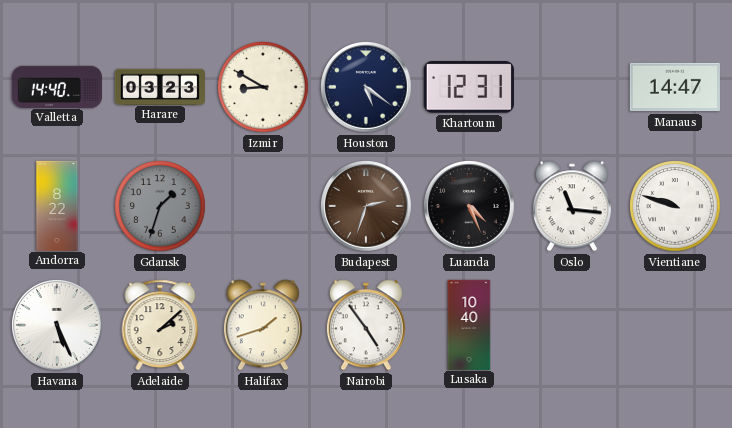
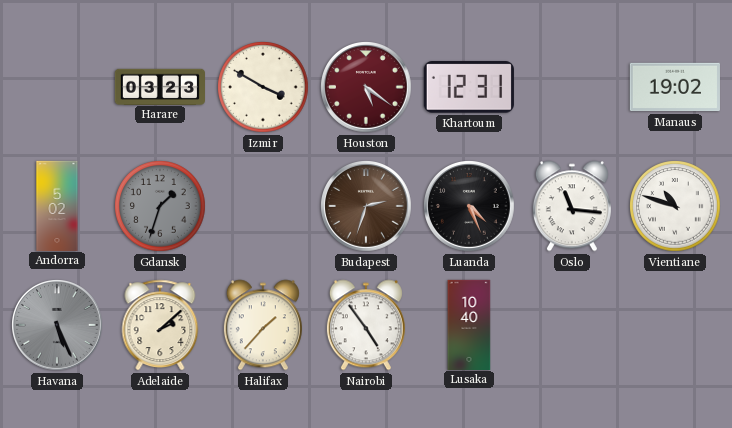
Valletta: 14:40 -> none
Izmir: 8:50 -> 3:50
Houston dial: navy -> burgundy
Manaus: 14:47 -> 19:02
Andorra: 8:22 -> 5:02
Vientiane: 9:48 -> 10:48
Havana dial: white -> grey
Halifax: 1:42 -> 1:37
